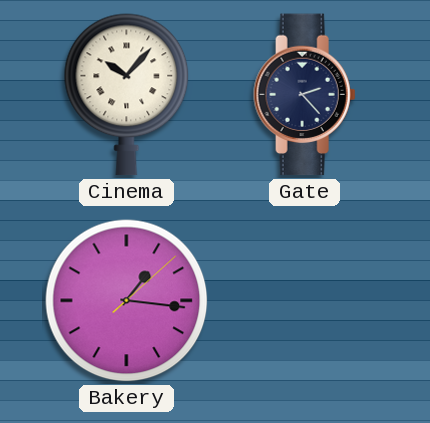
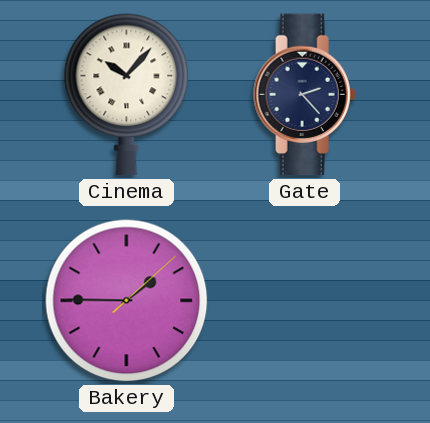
Bakery: 1:16 -> 1:45
